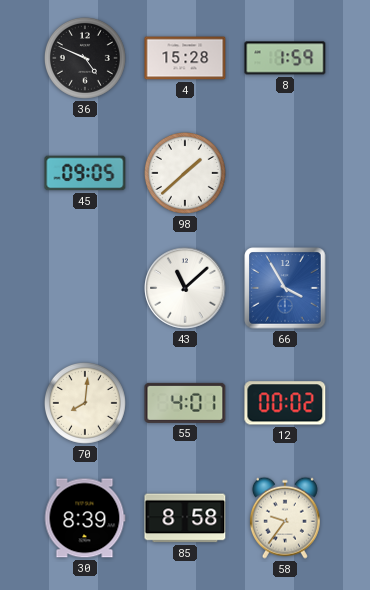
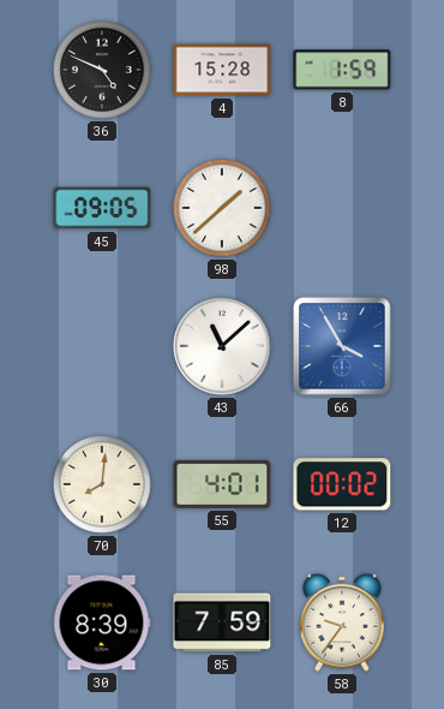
85: 8:58 -> 7:59
